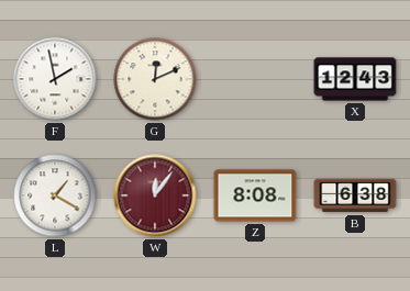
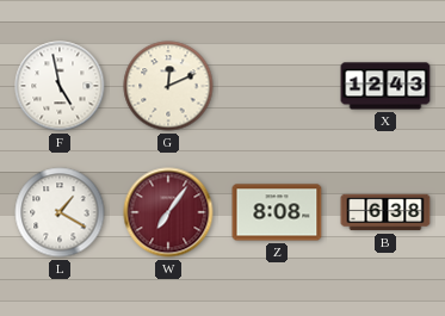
F: 1:58 -> 4:58
W: 12:06 -> 7:06
